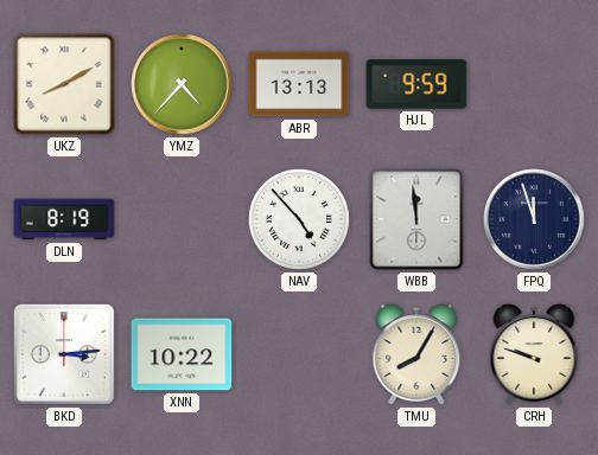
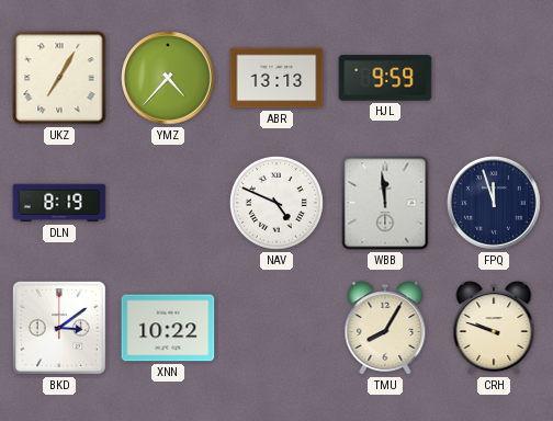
UKZ: 8:10 -> 7:05
NAV: 4:53 -> 4:49
BKD: 3:14 -> 3:09
